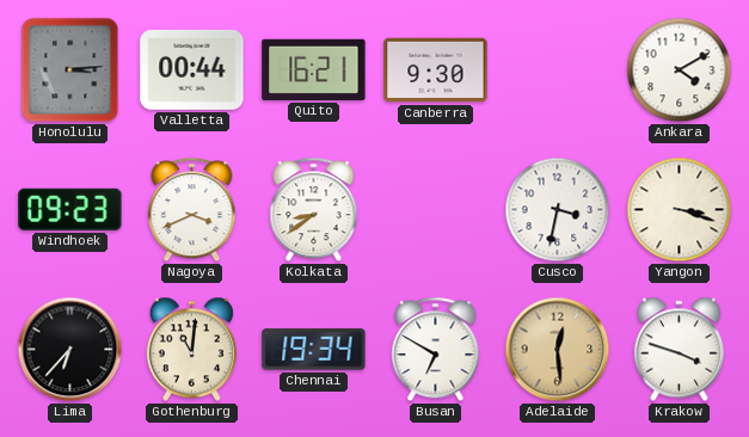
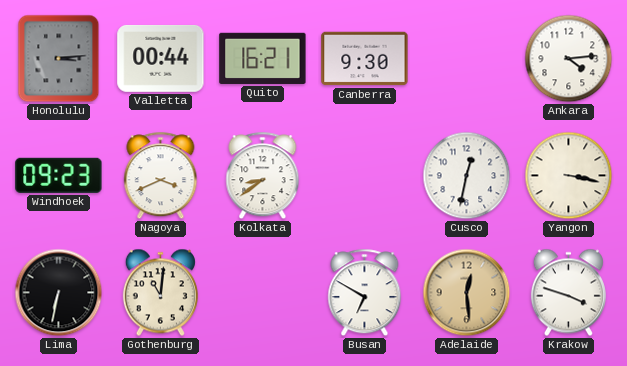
Ankara: 4:10 -> 4:14
Cusco: 3:32 -> 12:32
Yangon: 3:18 -> 3:17
Lima: 6:37 -> 6:32
Chennai: 19:34 -> none
